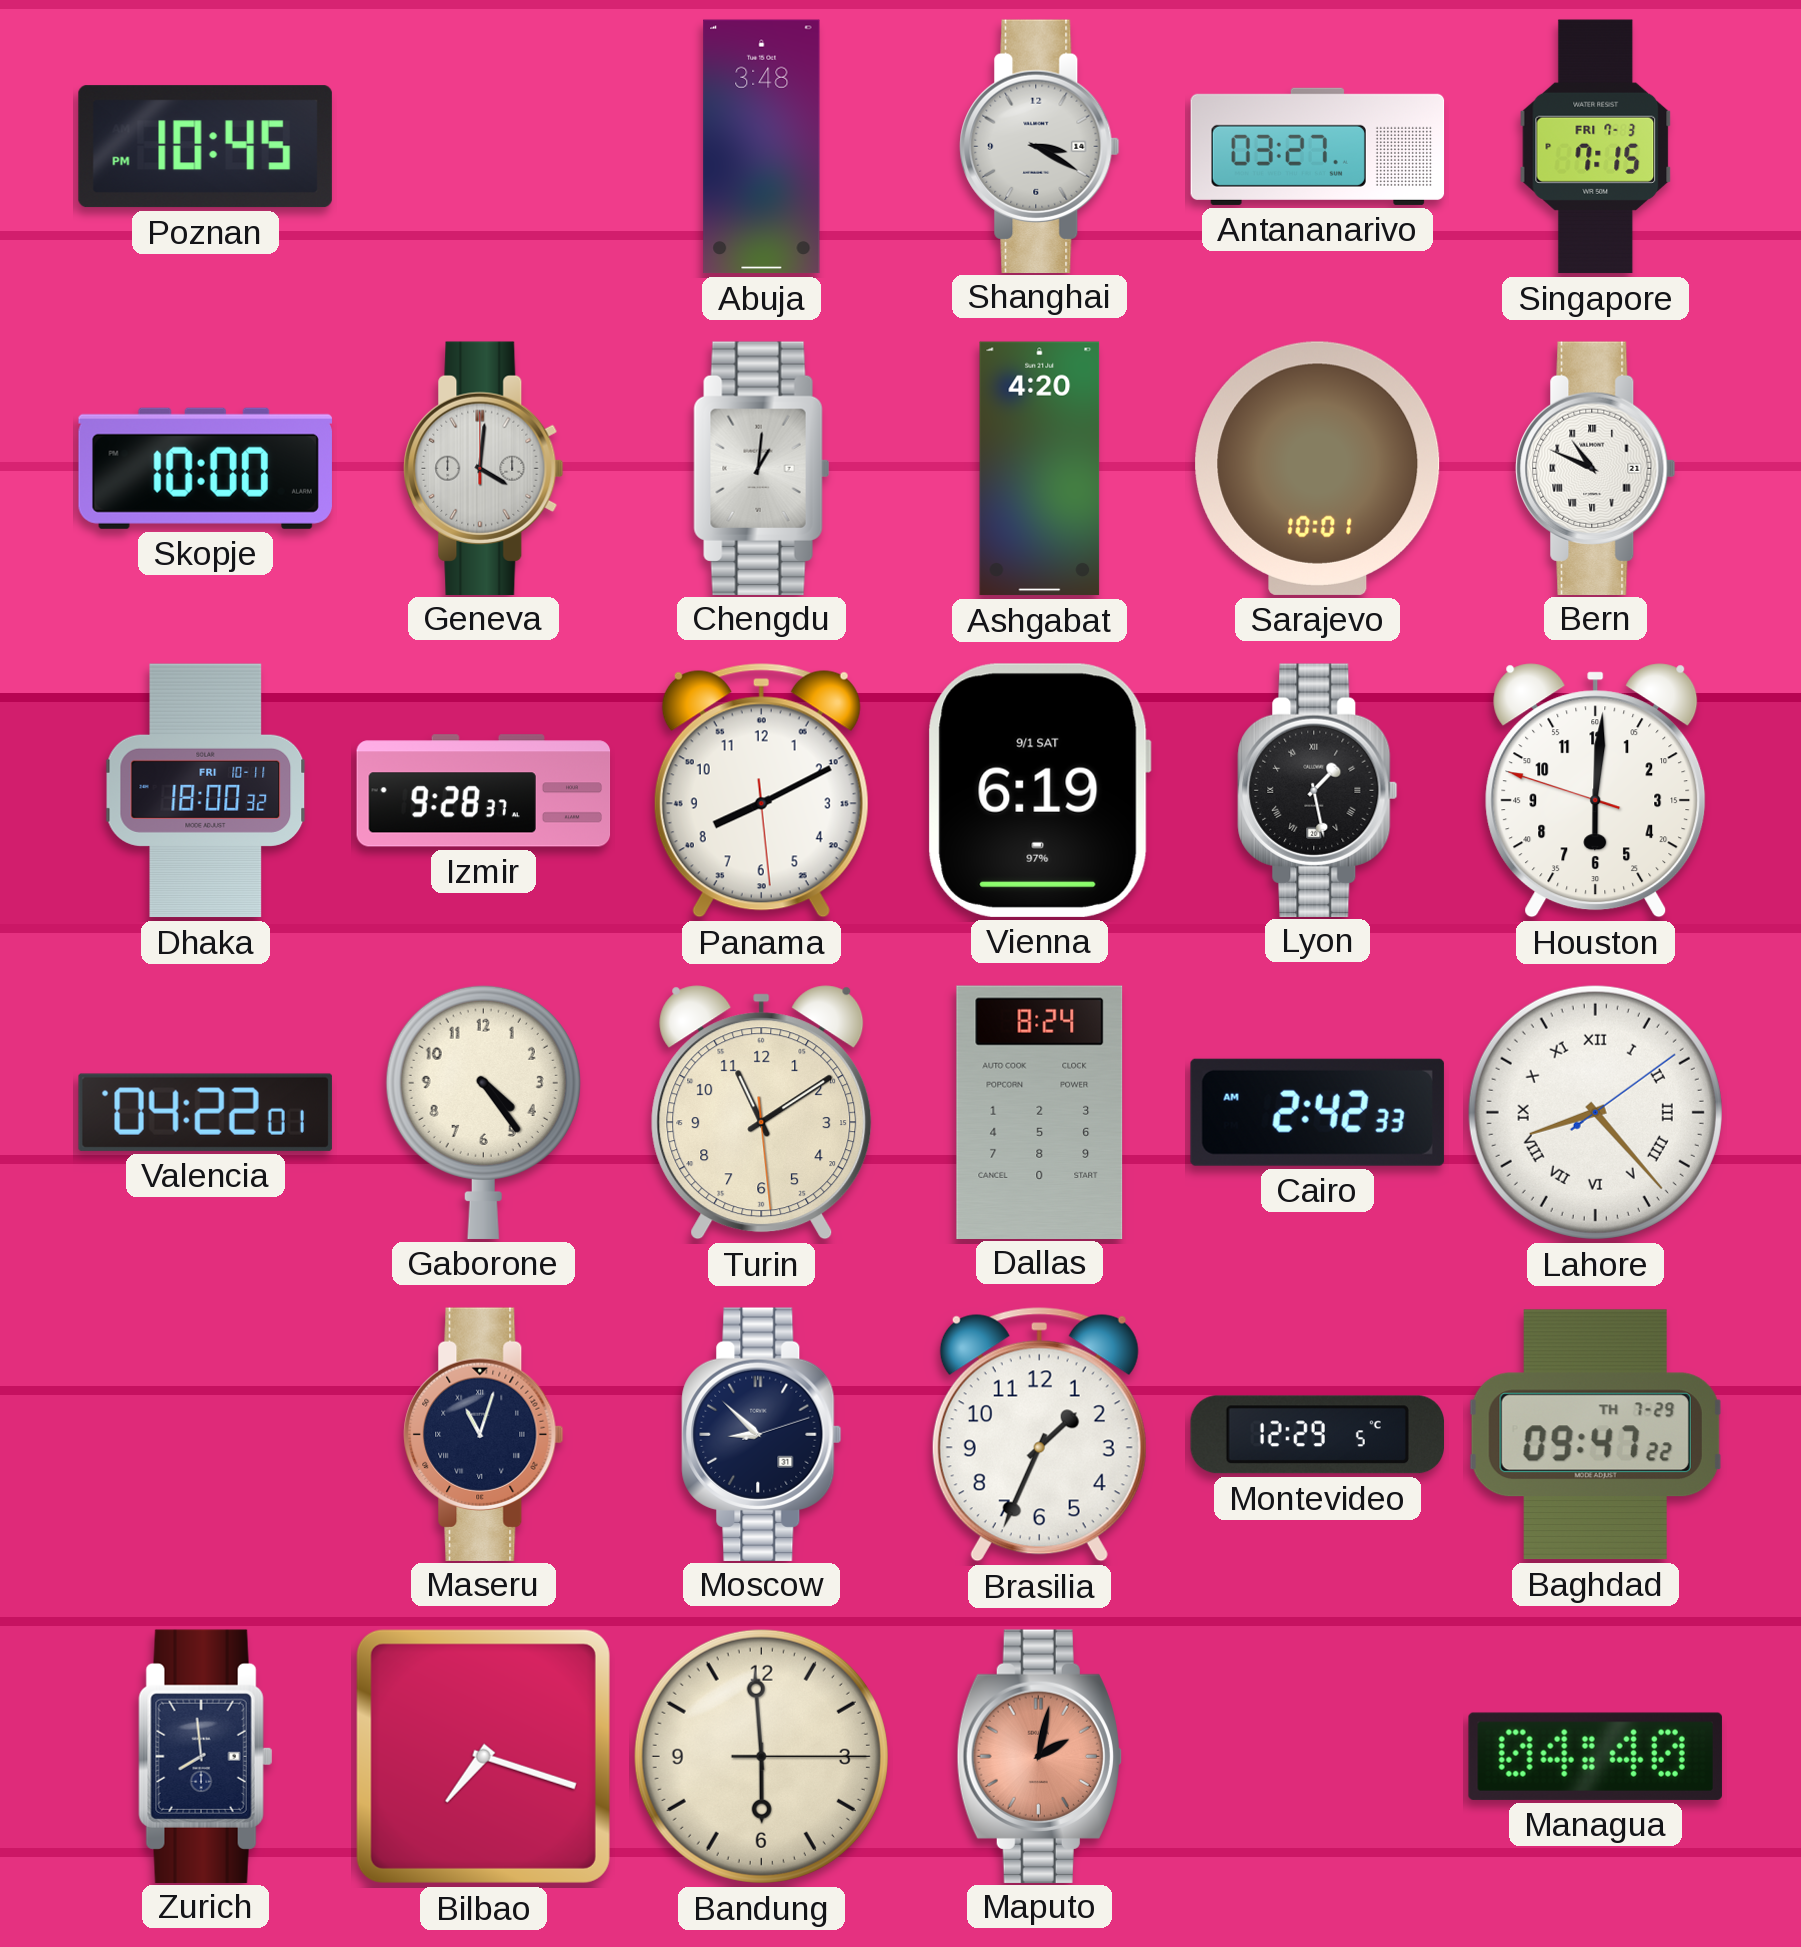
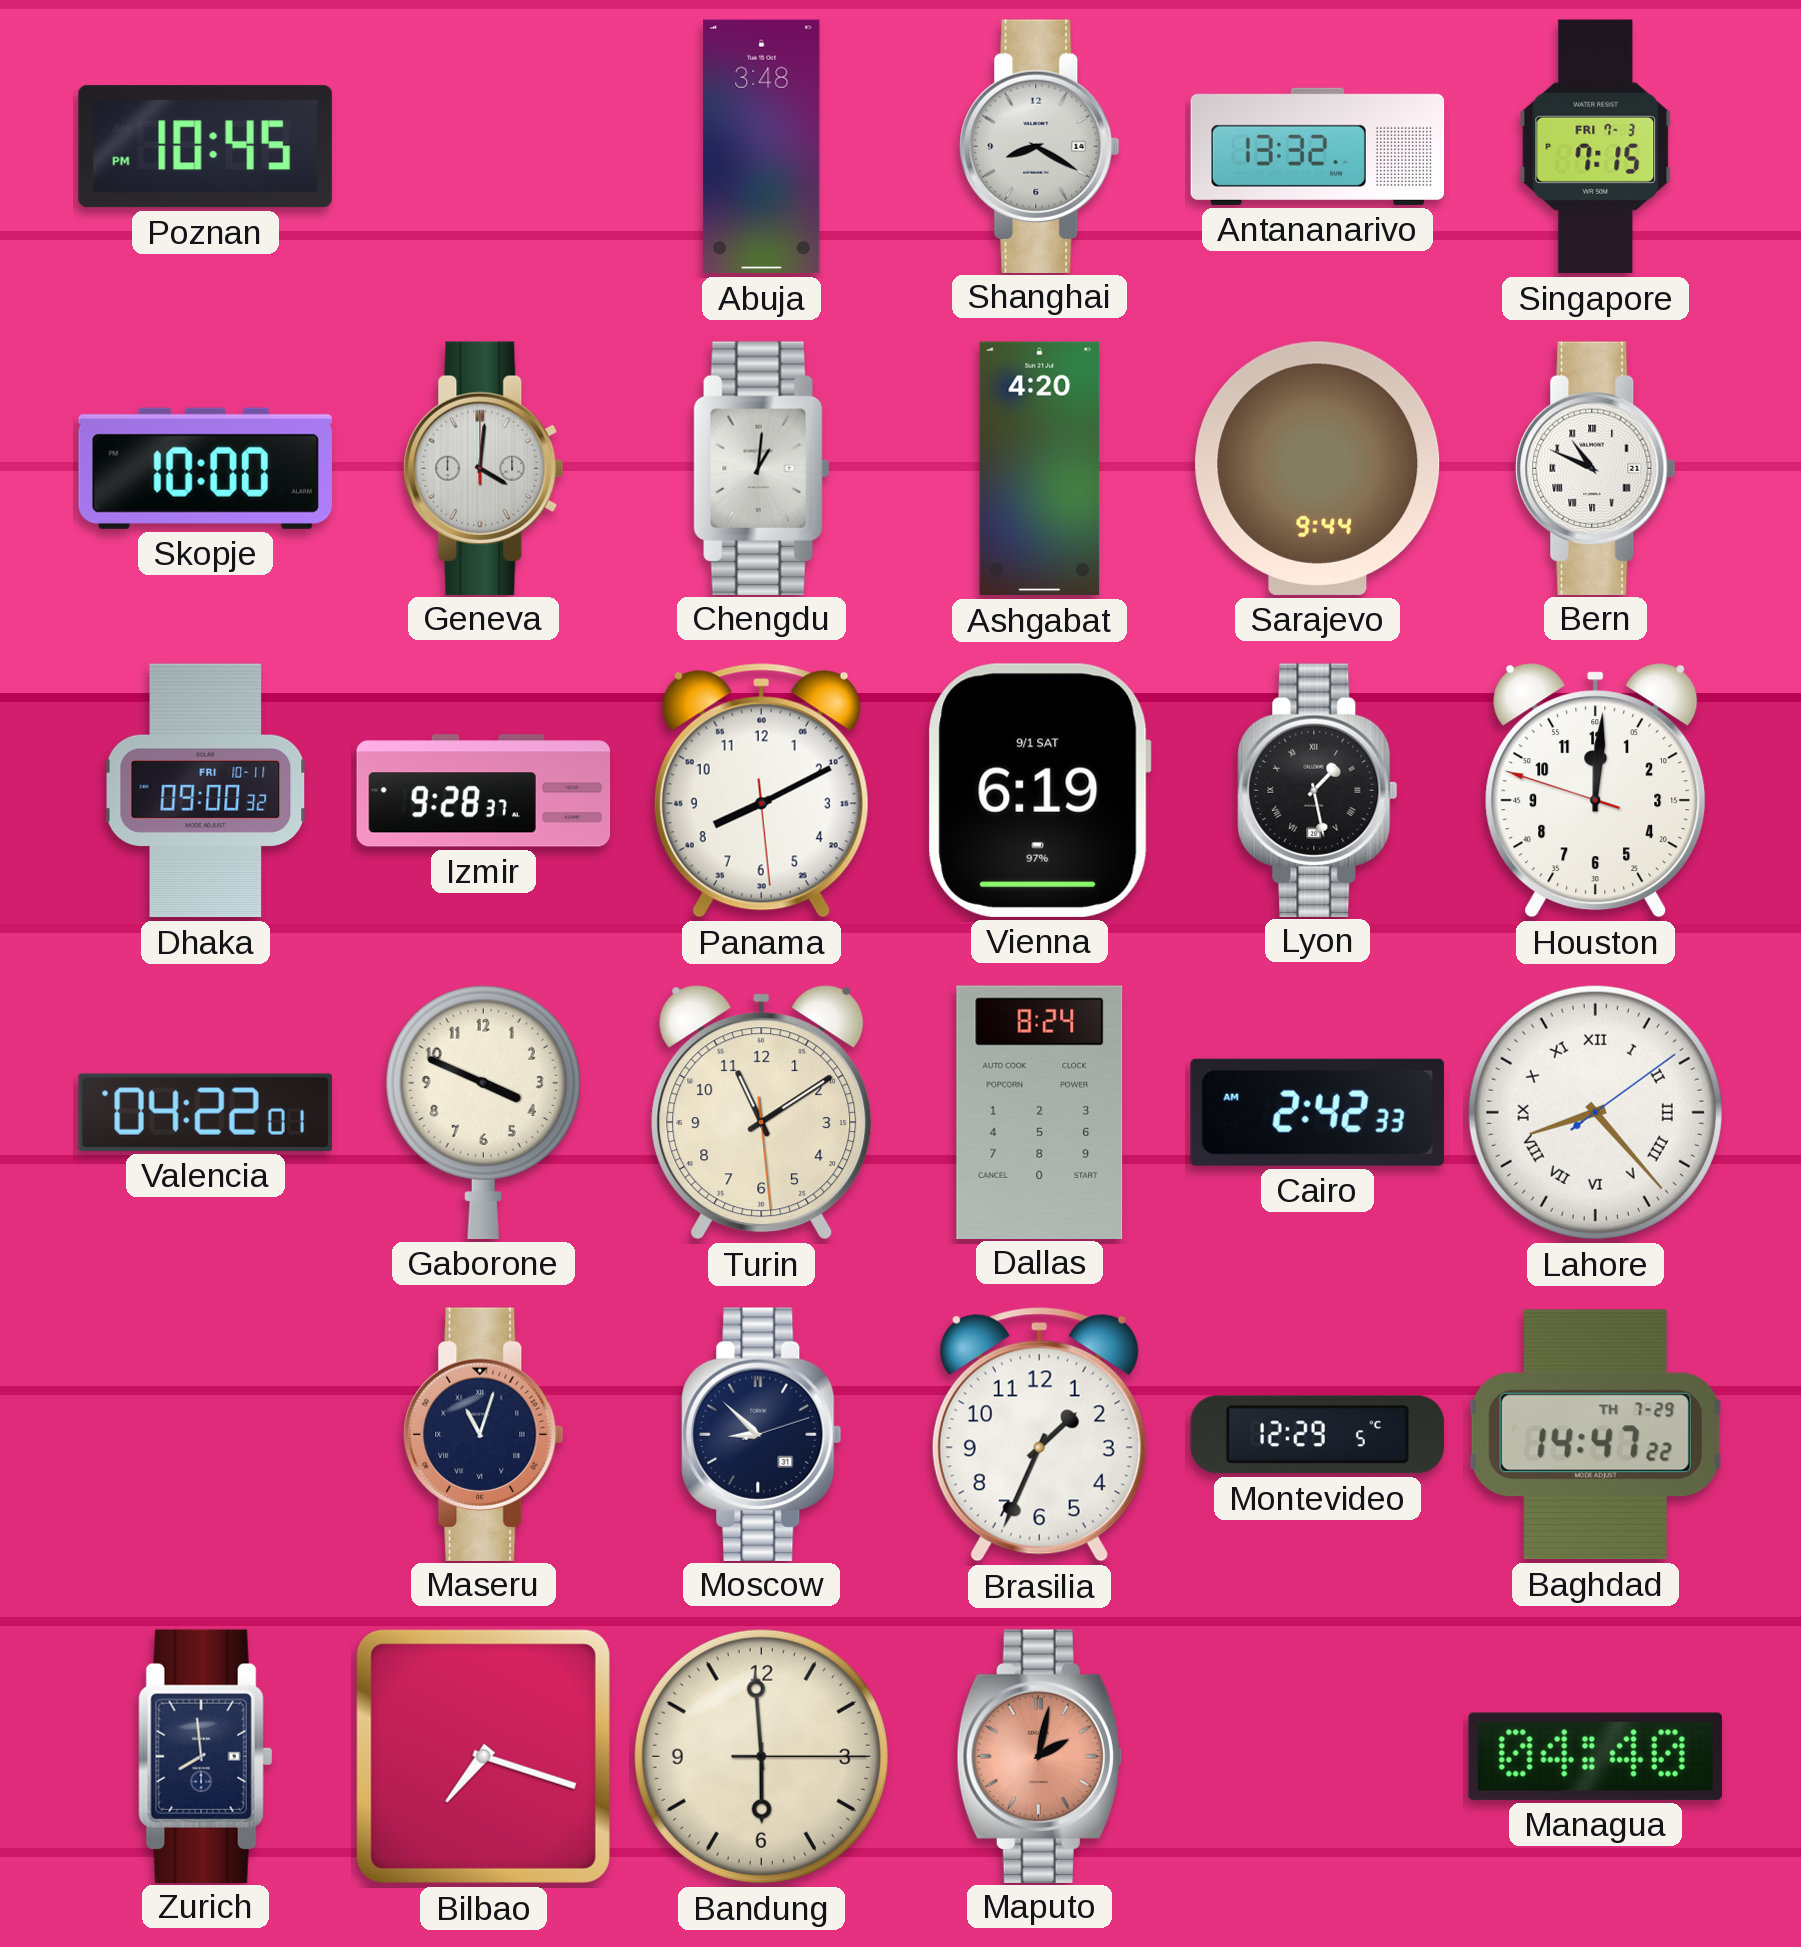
Shanghai: 3:20 -> 8:20
Antananarivo: 03:27 -> 13:32
Sarajevo: 10:01 -> 9:44
Dhaka: 18:00 -> 09:00
Houston: 6:00 -> 12:00
Gaborone: 4:24 -> 3:49
Baghdad: 09:47 -> 14:47
